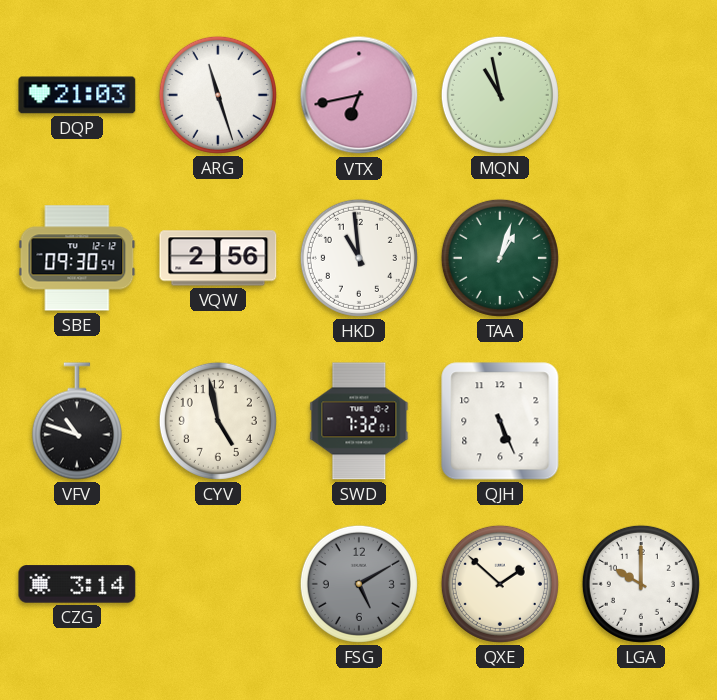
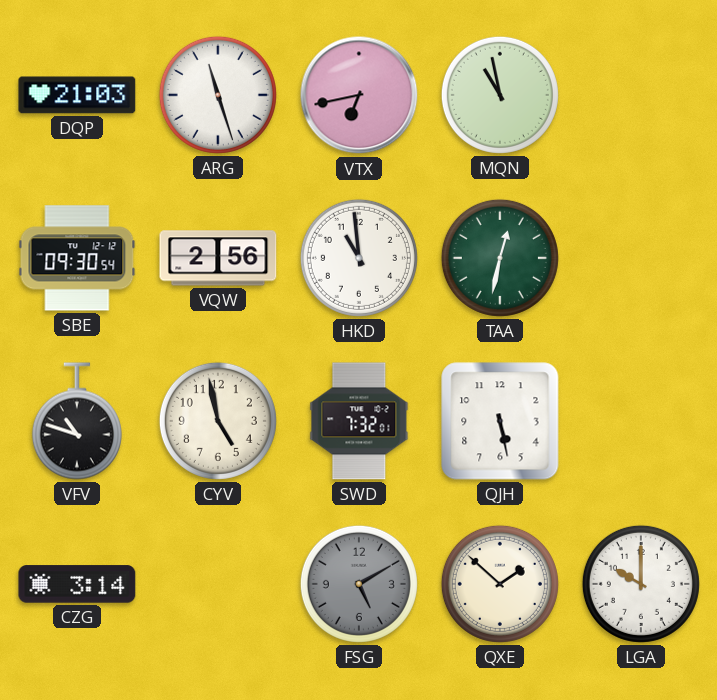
TAA: 1:03 -> 12:32
QJH: 5:26 -> 5:28
